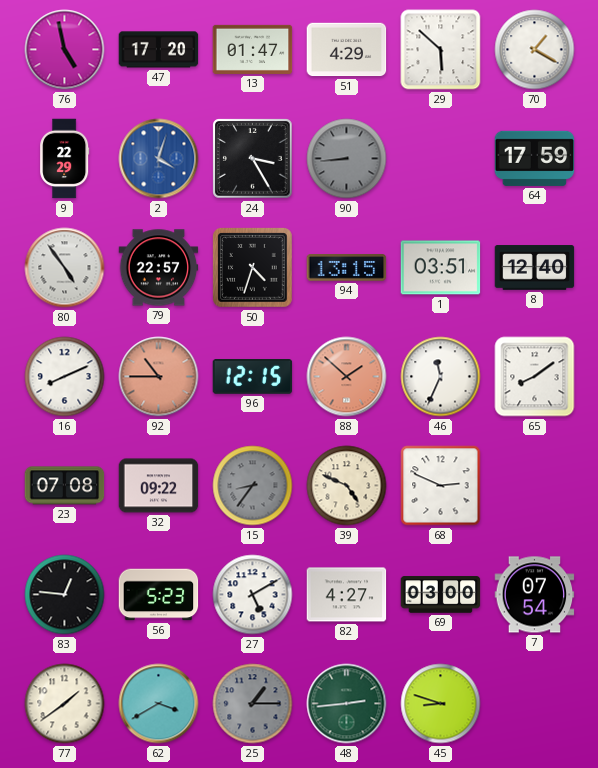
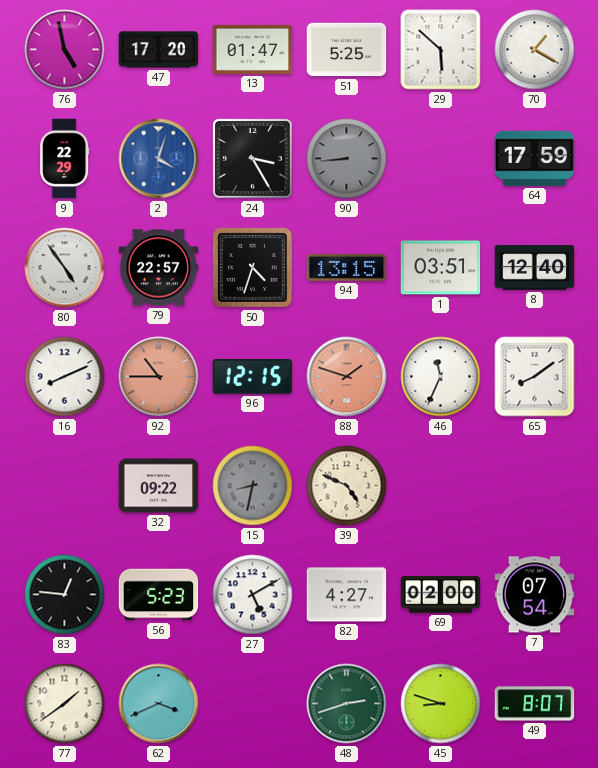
51: 4:29 -> 5:25
88: 1:52 -> 1:48
23: 07:08 -> none
15: 8:36 -> 8:32
68: 2:49 -> none
69: 03:00 -> 02:00
62: 3:40 -> 3:41
25: 1:15 -> none
48: 2:44 -> 2:42
49: none -> 8:07
